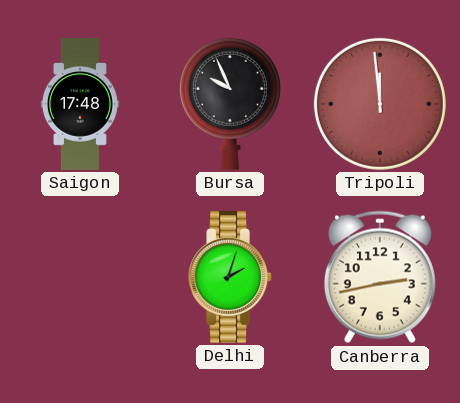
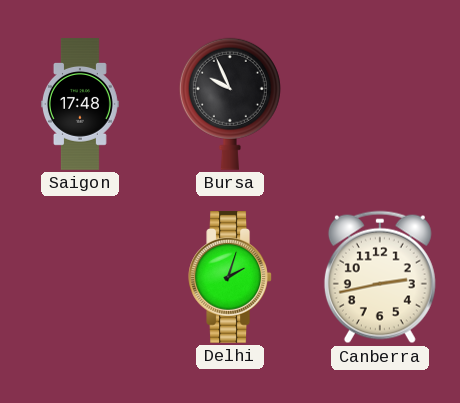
Tripoli: 11:59 -> none
